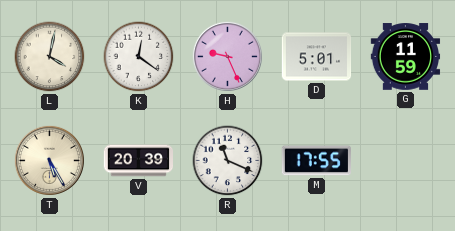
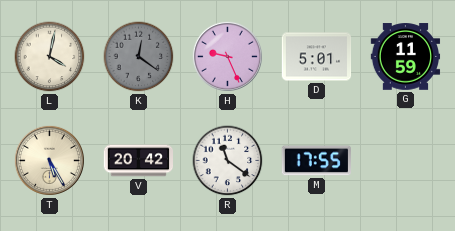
K dial: white -> grey
V: 20:39 -> 20:42
R: 11:19 -> 11:21
